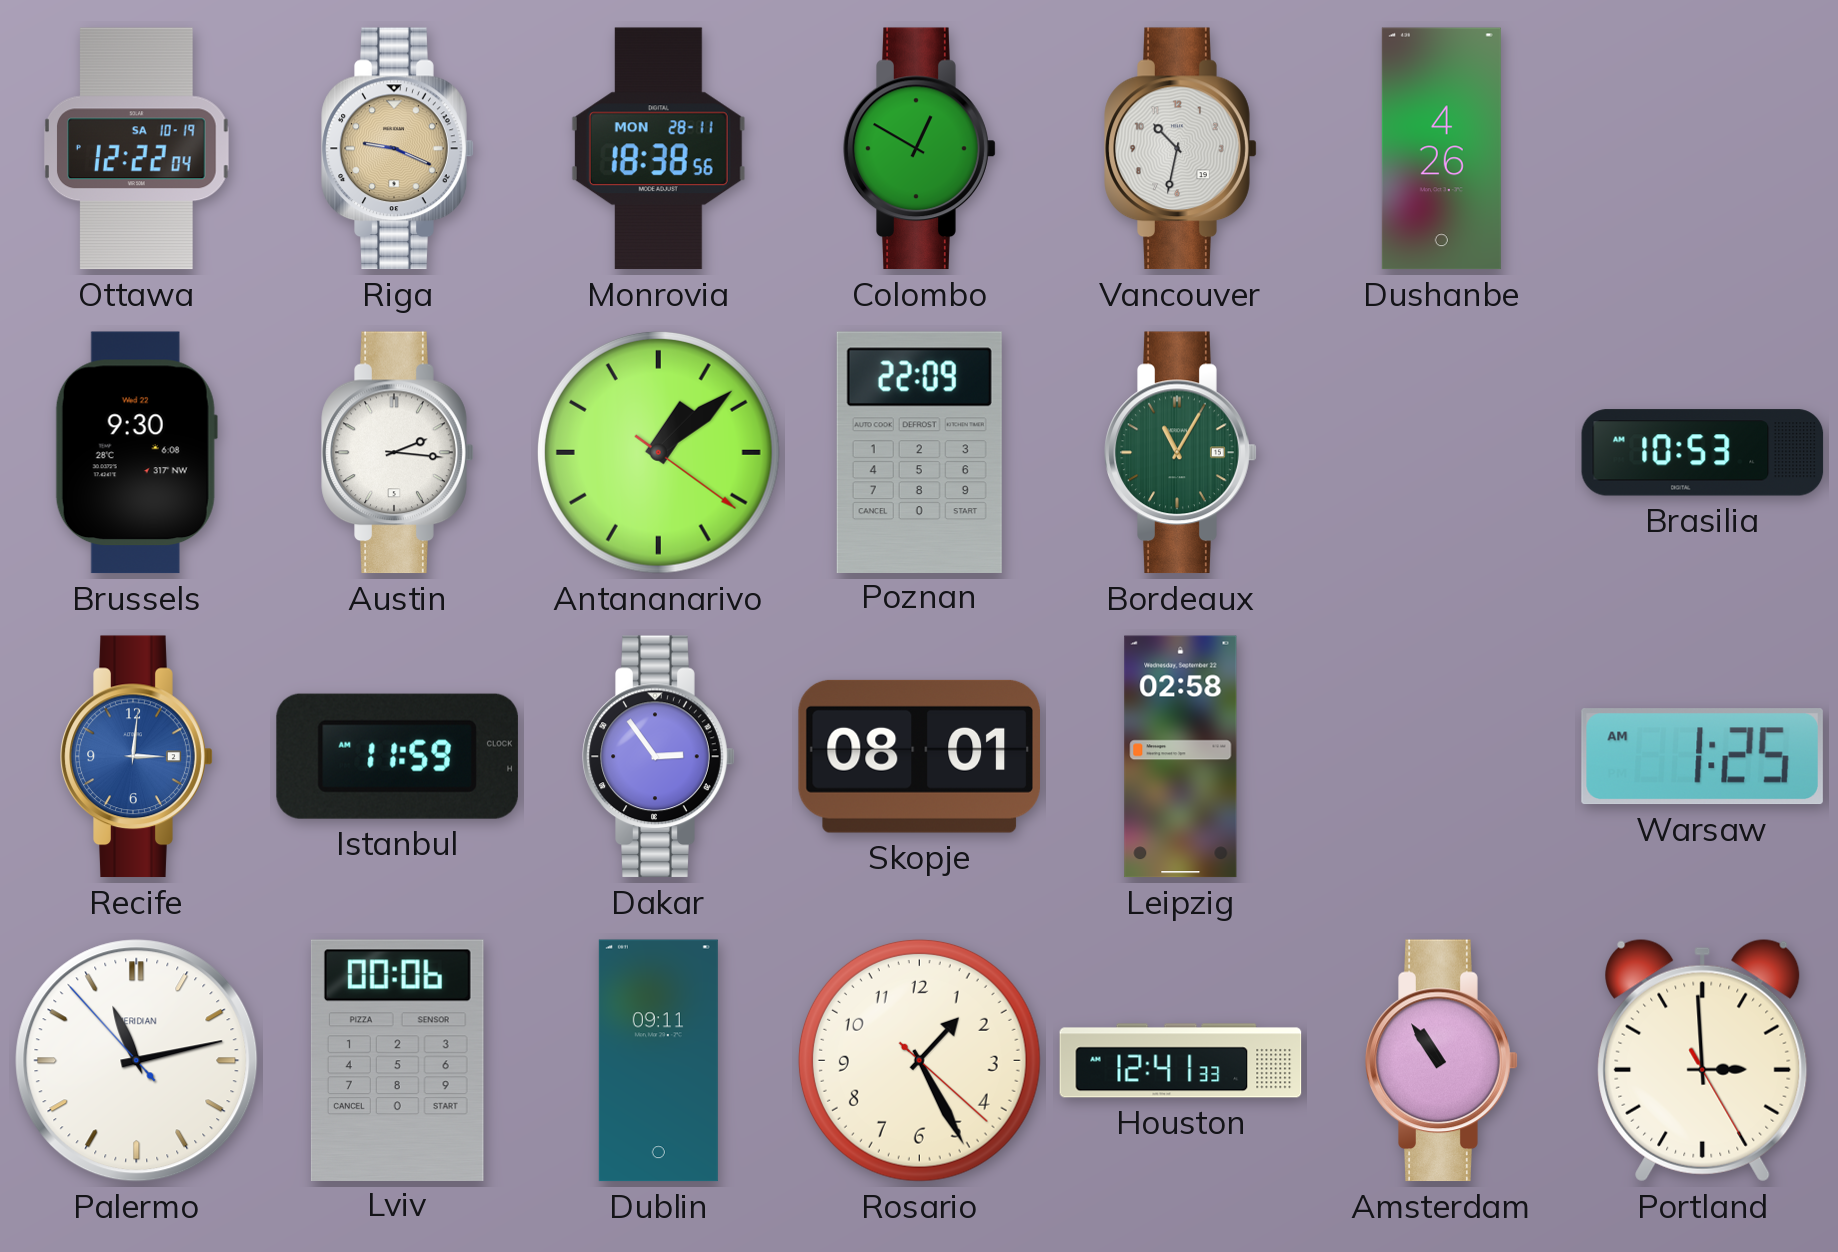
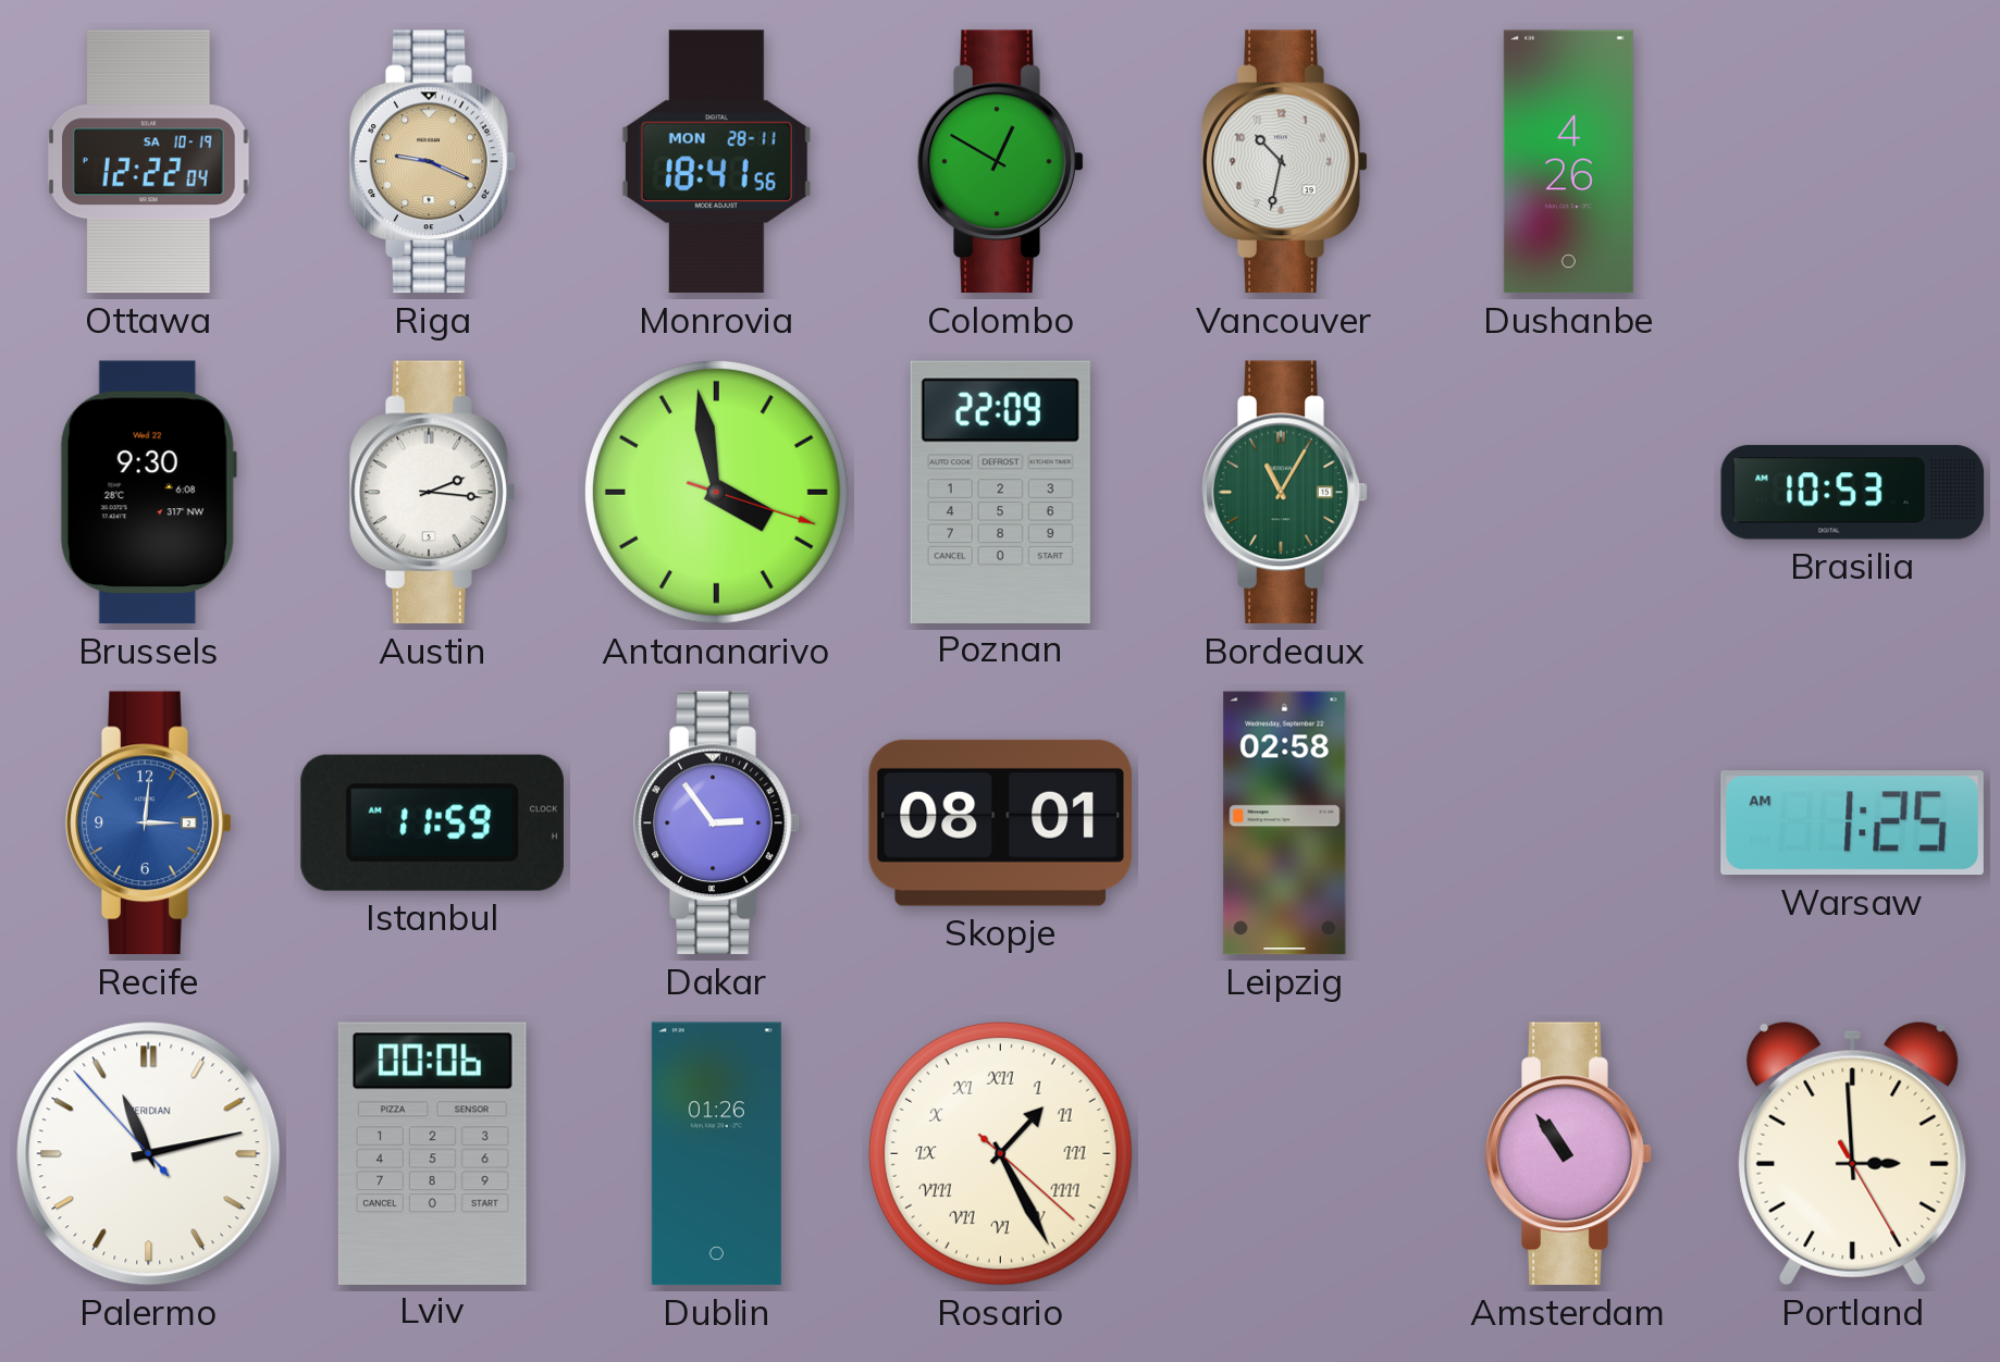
Monrovia: 18:38 -> 18:41
Antananarivo: 1:08 -> 3:58
Dublin: 09:11 -> 01:26
Rosario numerals: Arabic -> Roman
Houston: 12:41 -> none
